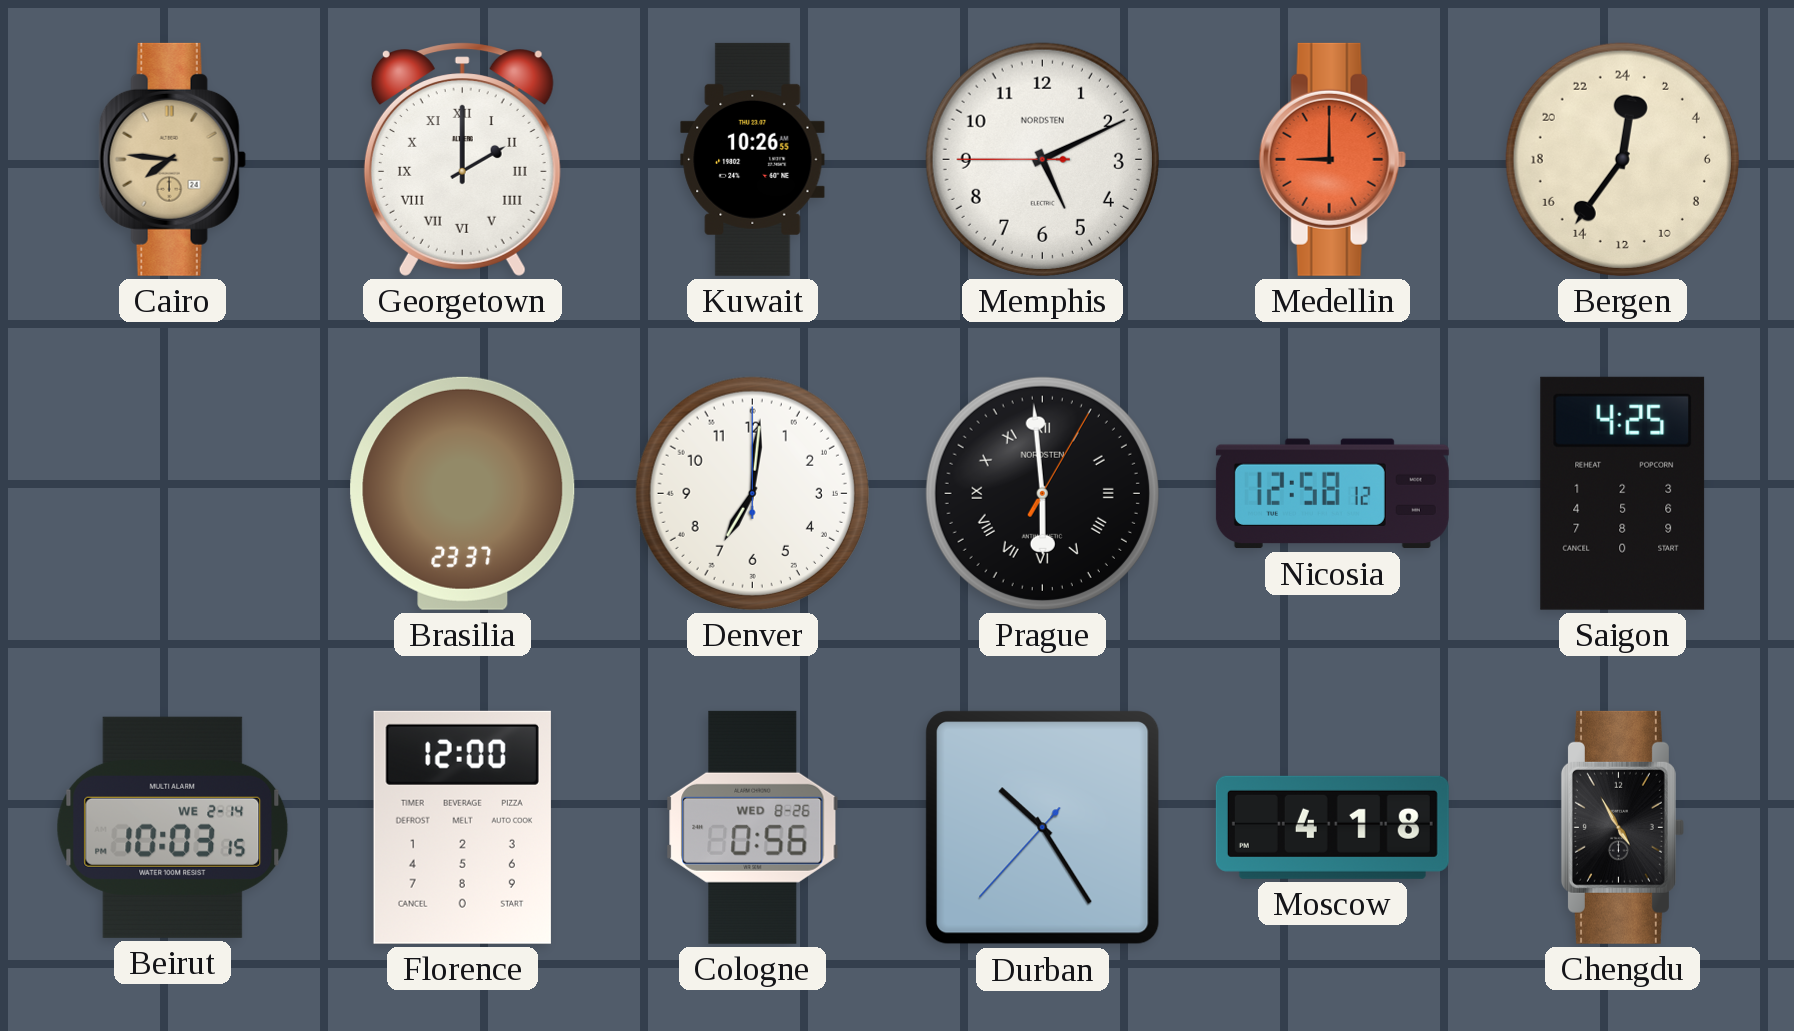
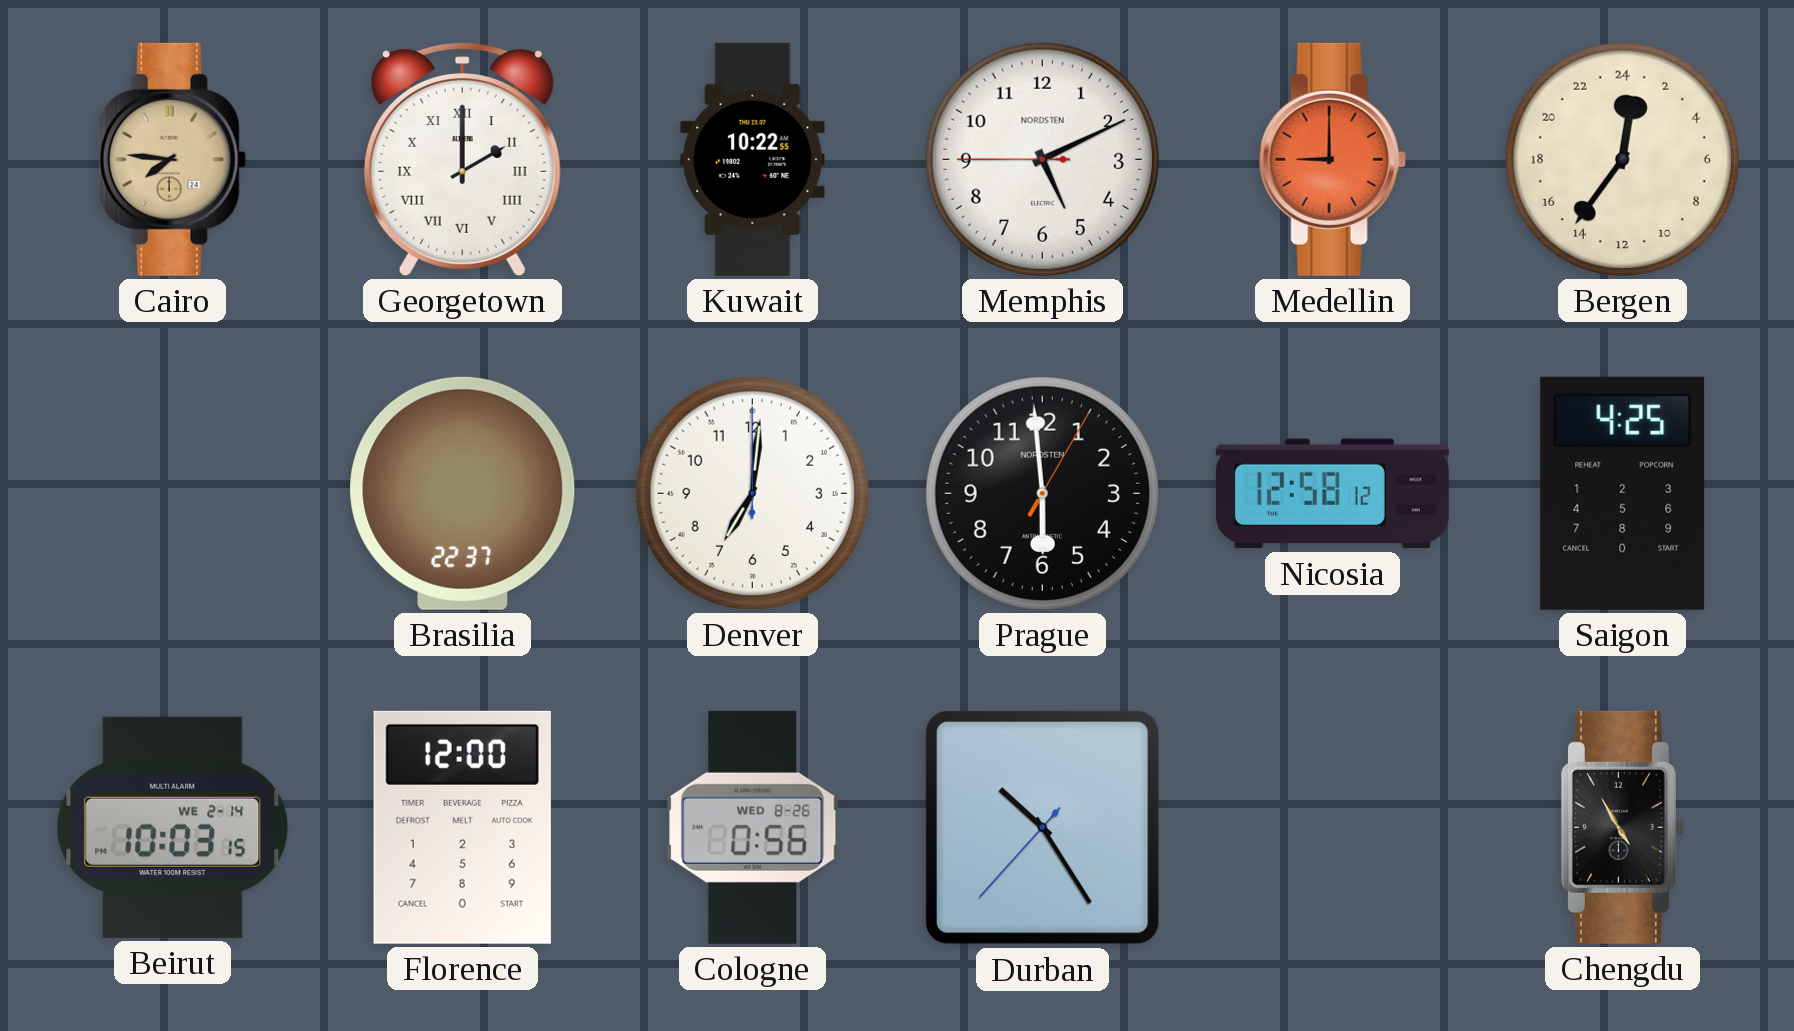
Kuwait: 10:26 -> 10:22
Brasilia: 23:37 -> 22:37
Prague numerals: Roman -> Arabic
Moscow: 4:18 -> none
